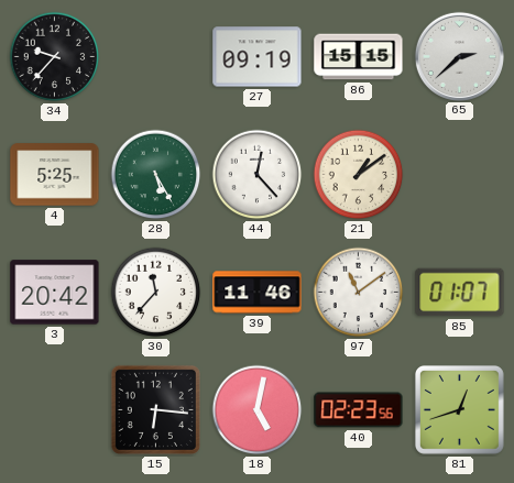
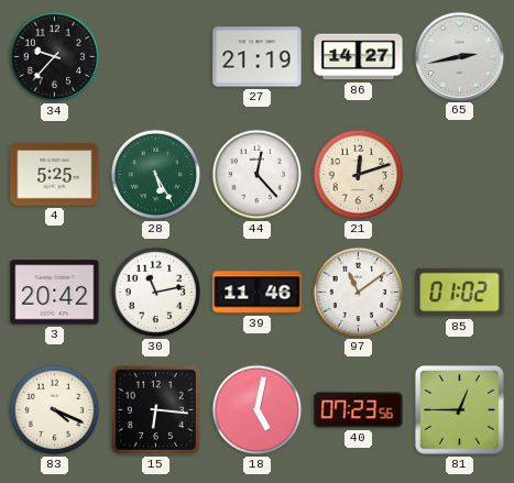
27: 09:19 -> 21:19
86: 15:15 -> 14:27
65: 2:38 -> 2:43
21: 1:09 -> 12:12
30: 11:37 -> 11:13
85: 01:07 -> 01:02
83: none -> 4:19
40: 02:23 -> 07:23
81: 12:42 -> 12:45
